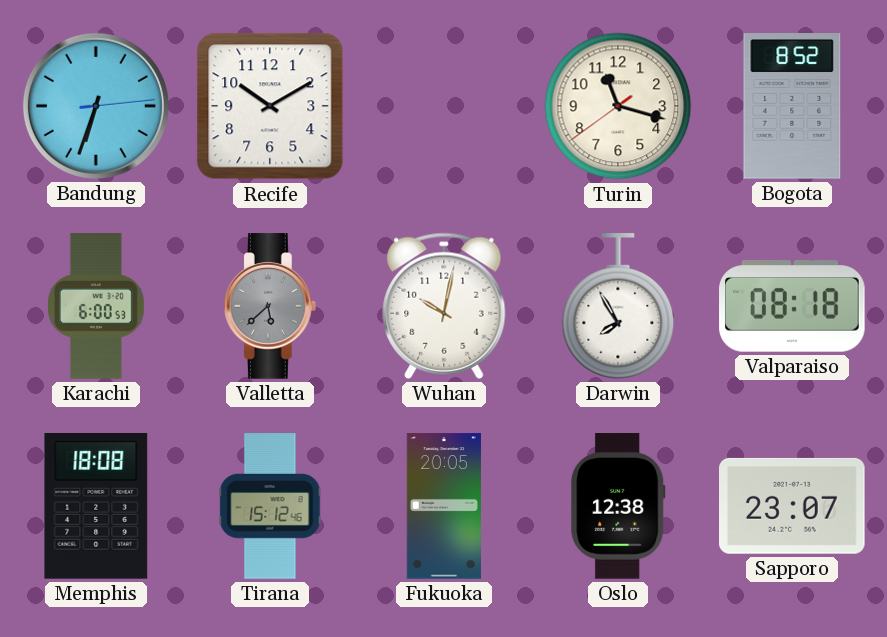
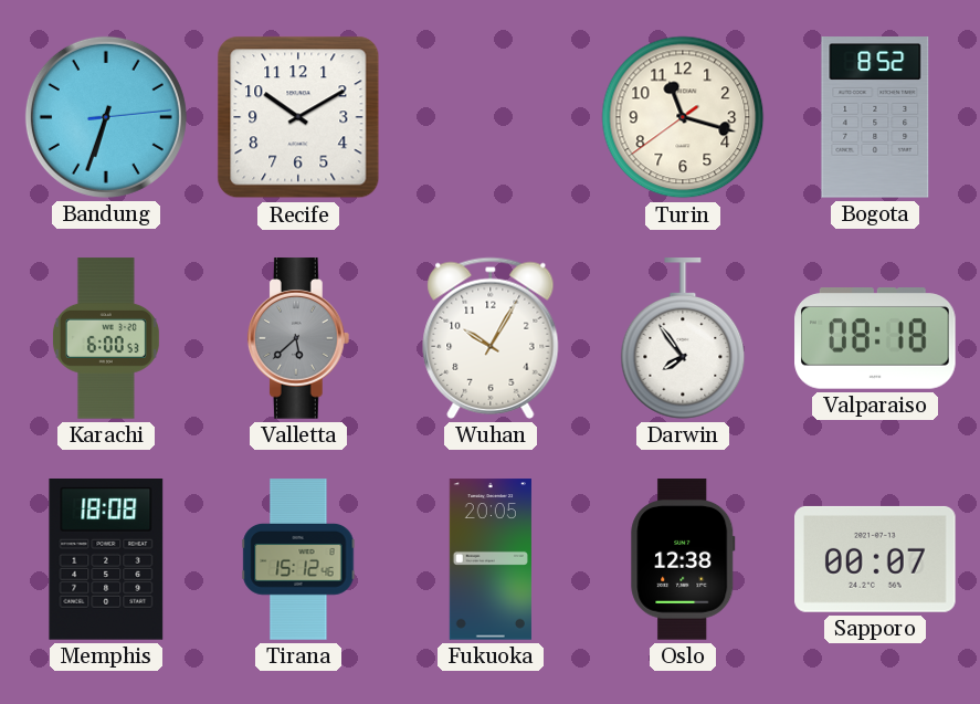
Wuhan: 10:02 -> 10:05
Darwin: 7:55 -> 7:54
Sapporo: 23:07 -> 00:07
